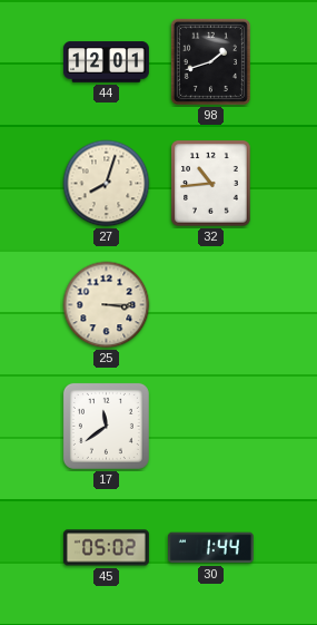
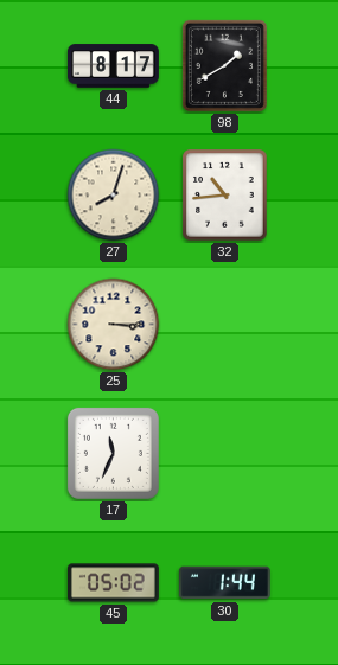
44: 12:01 -> 8:17
98: 1:42 -> 1:40
17: 11:39 -> 11:34
